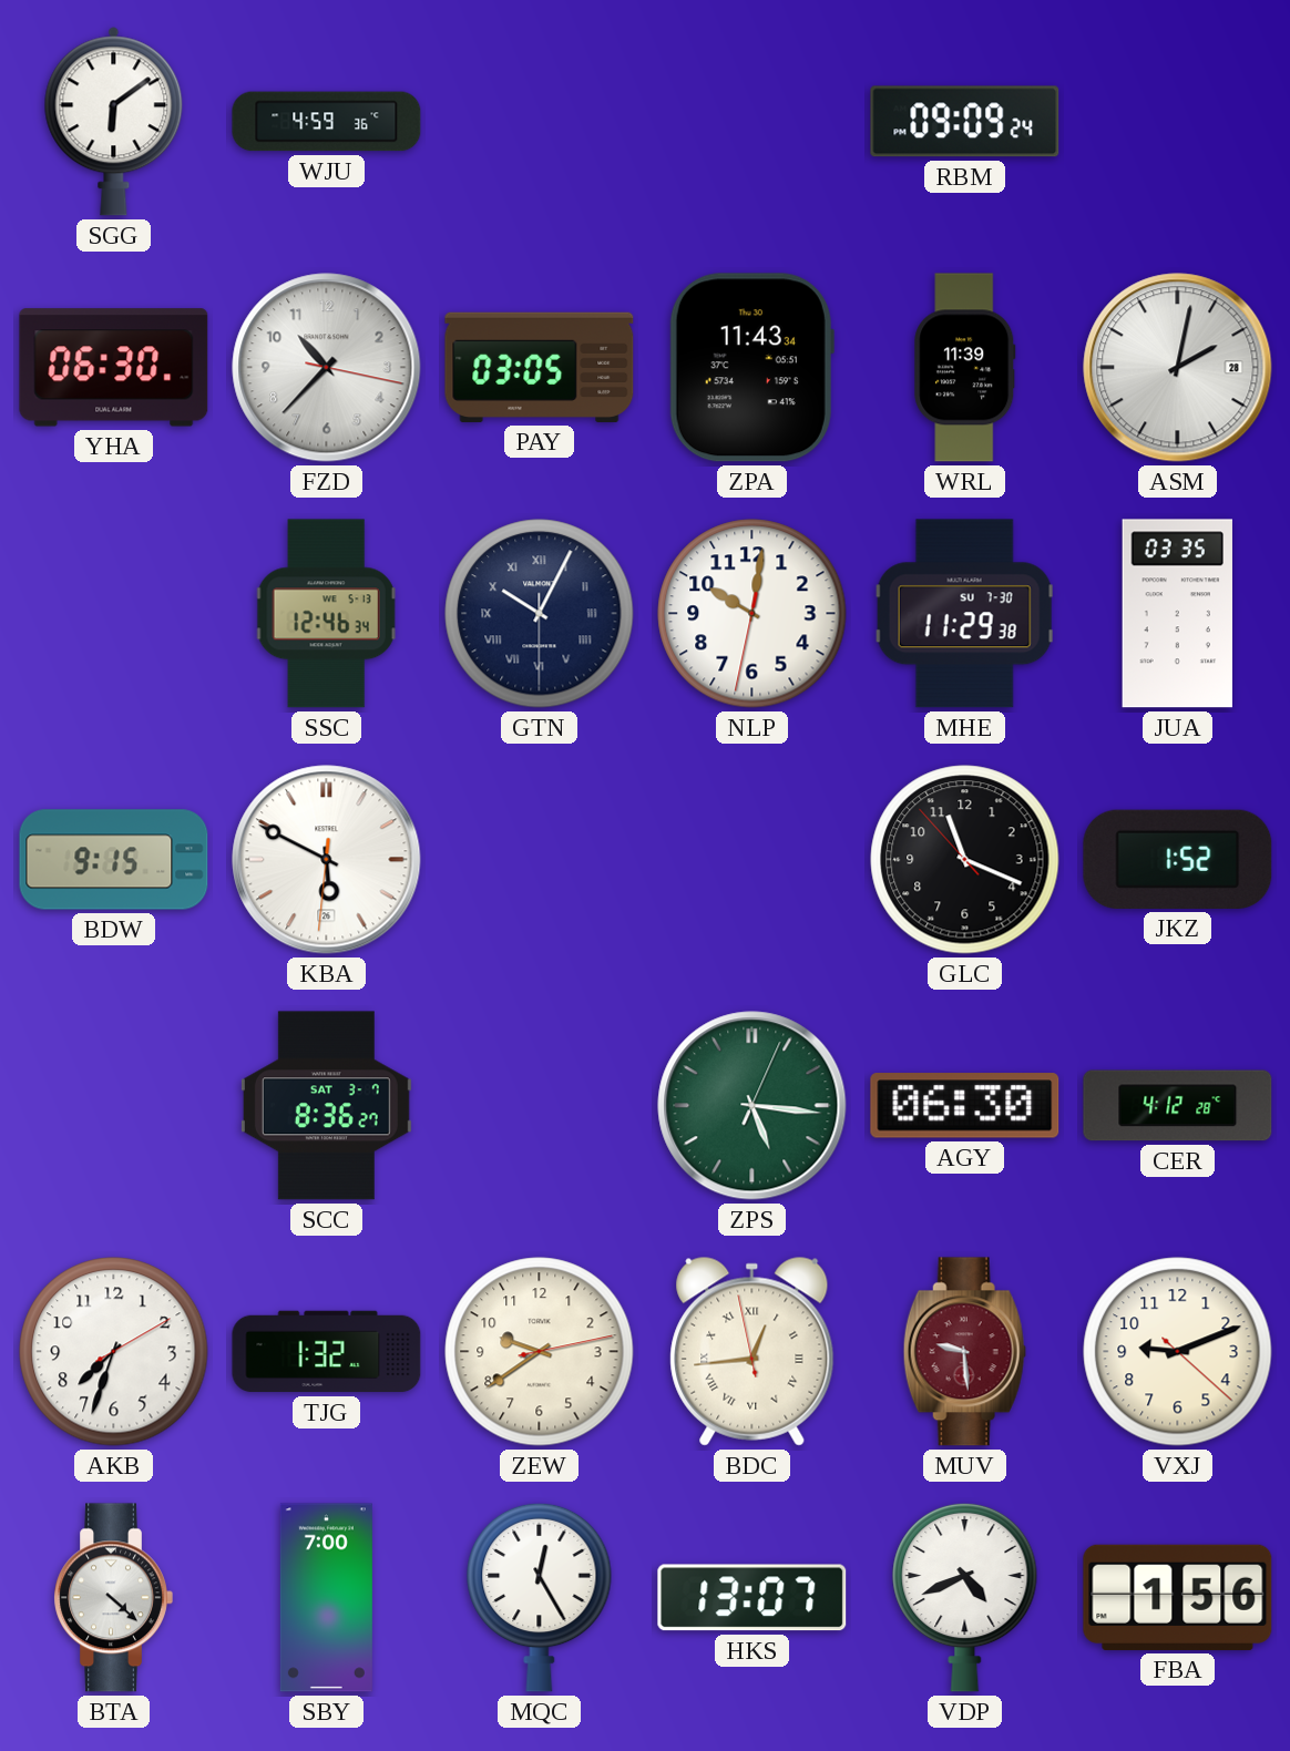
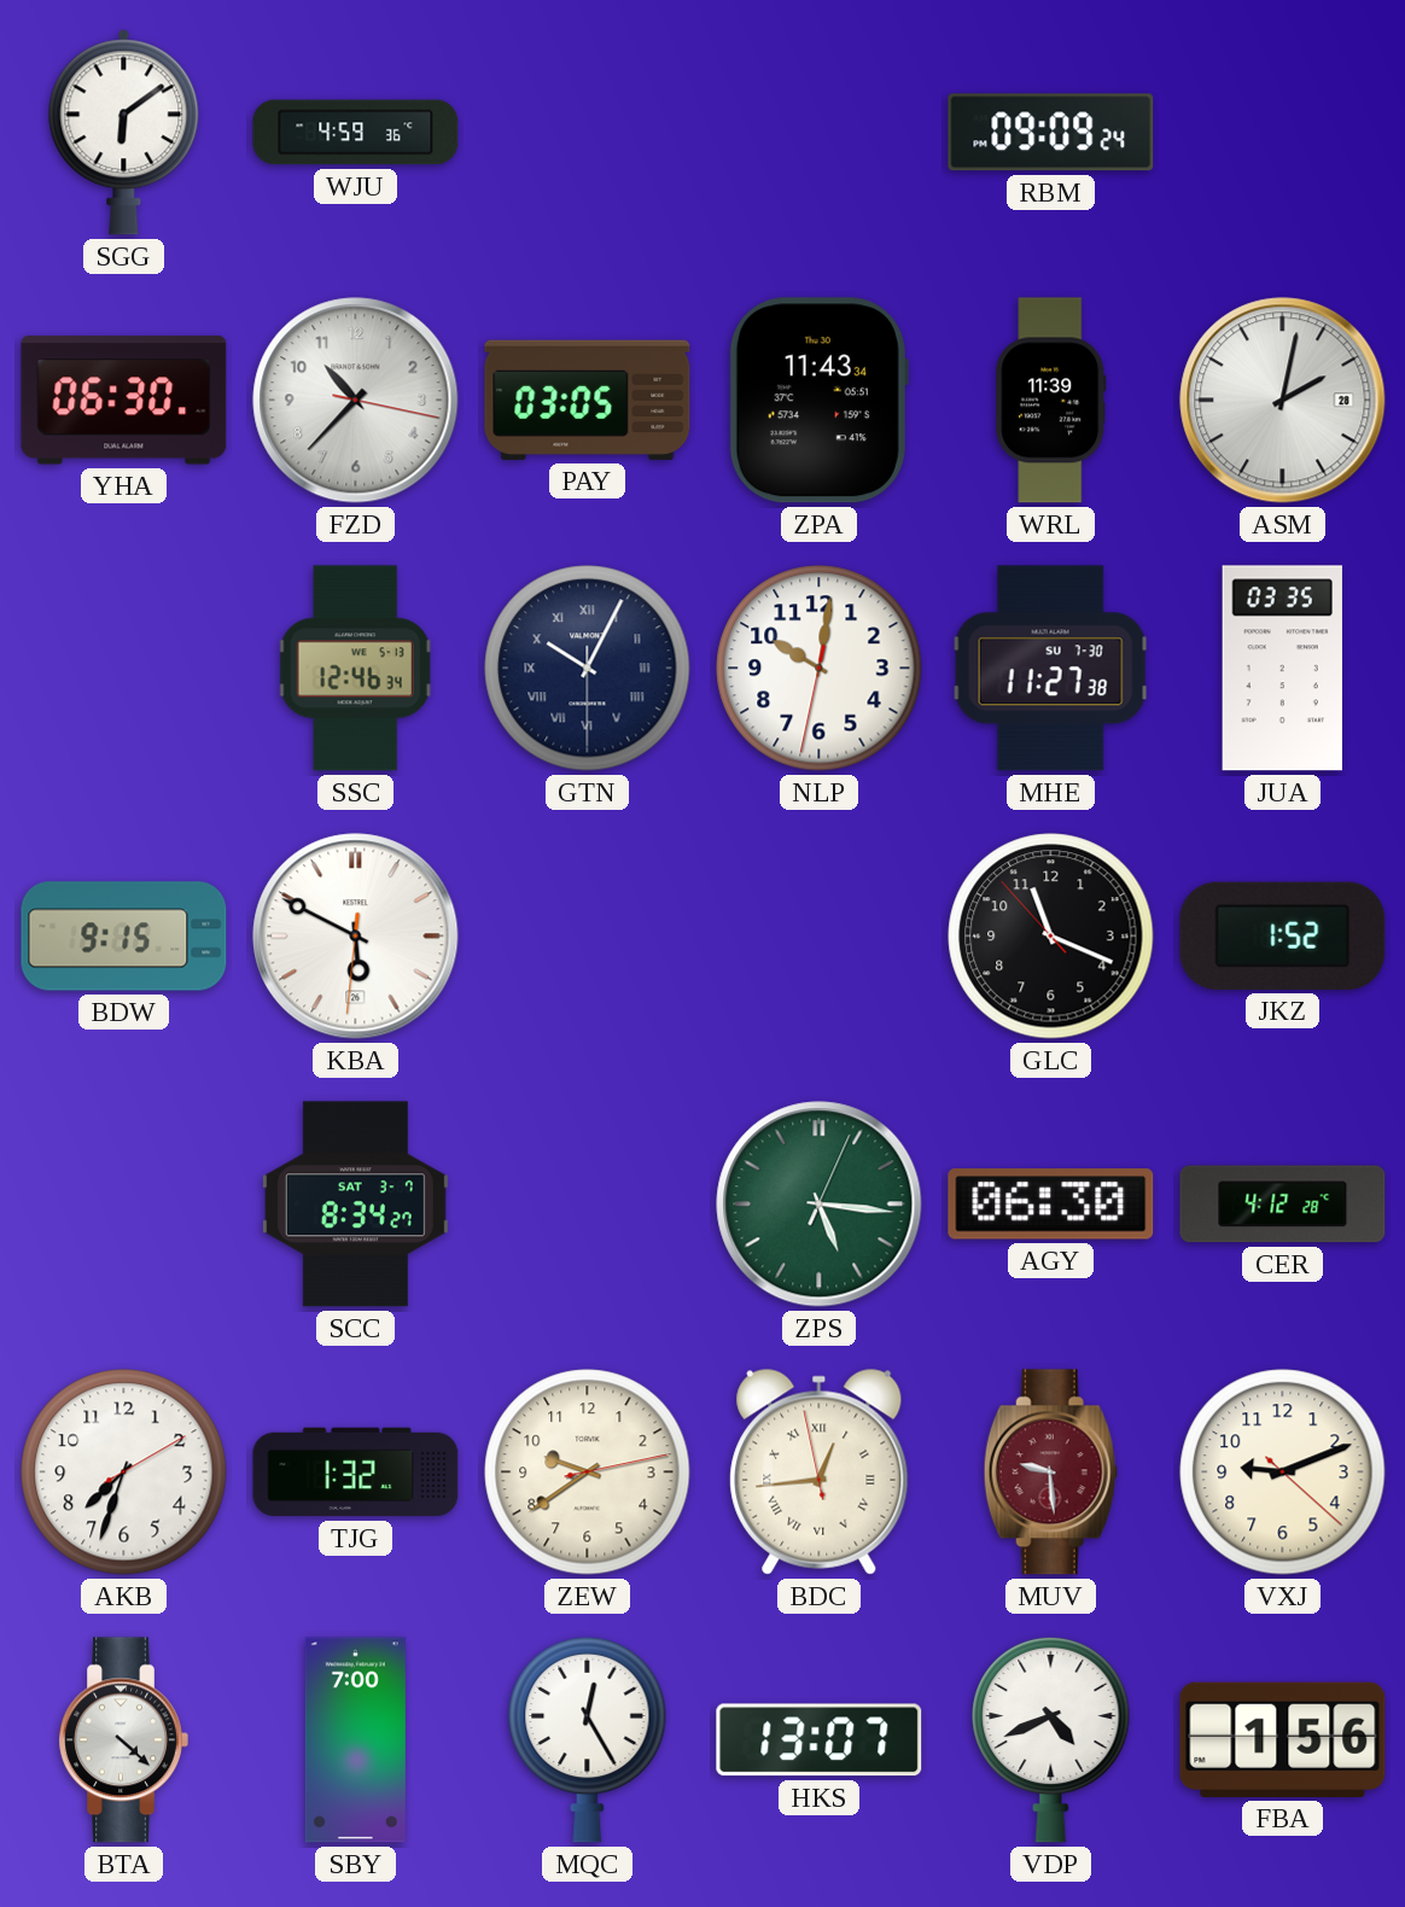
MHE: 11:29 -> 11:27
SCC: 8:36 -> 8:34
